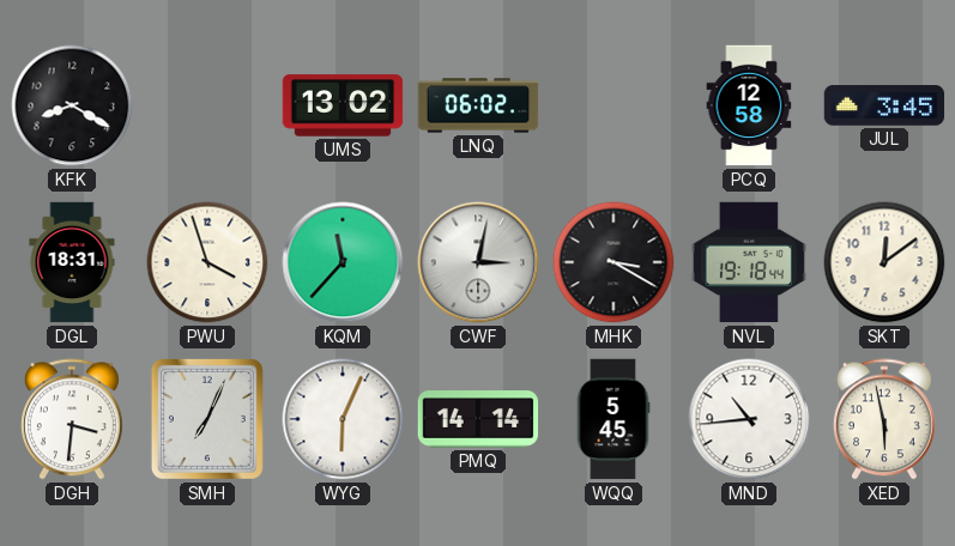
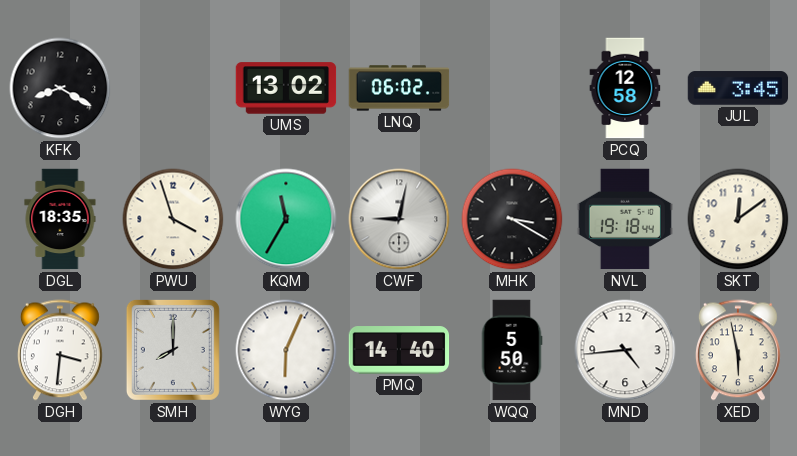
DGL: 18:31 -> 18:35
KQM: 11:37 -> 11:35
CWF: 3:02 -> 9:02
SMH: 7:04 -> 8:00
PMQ: 14:14 -> 14:40
WQQ: 5:45 -> 5:50
MND: 10:44 -> 4:44
